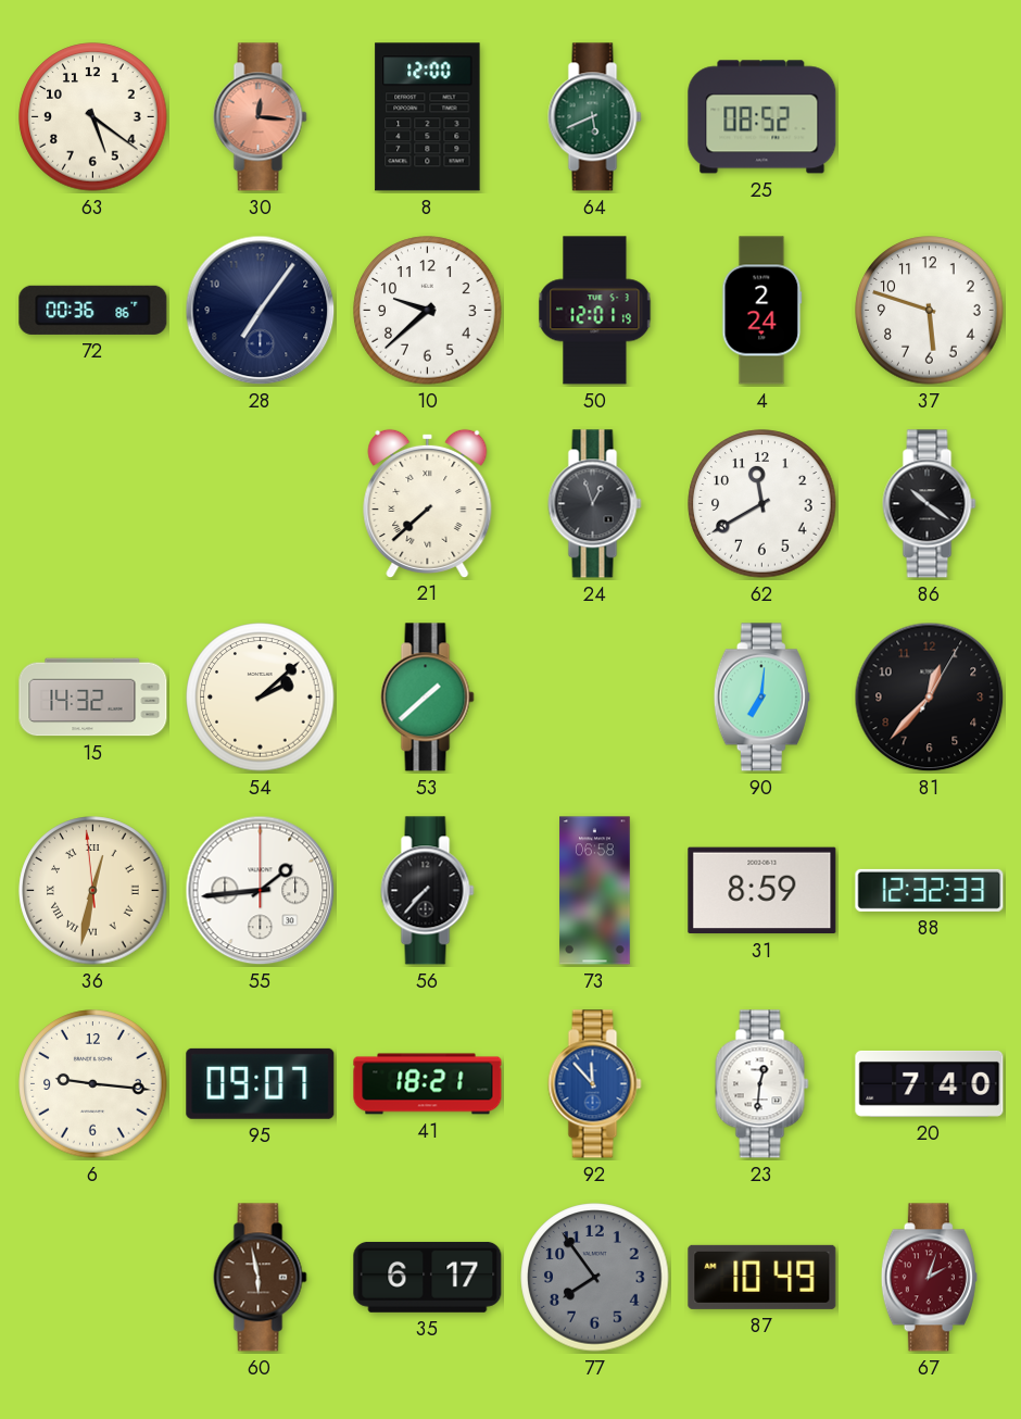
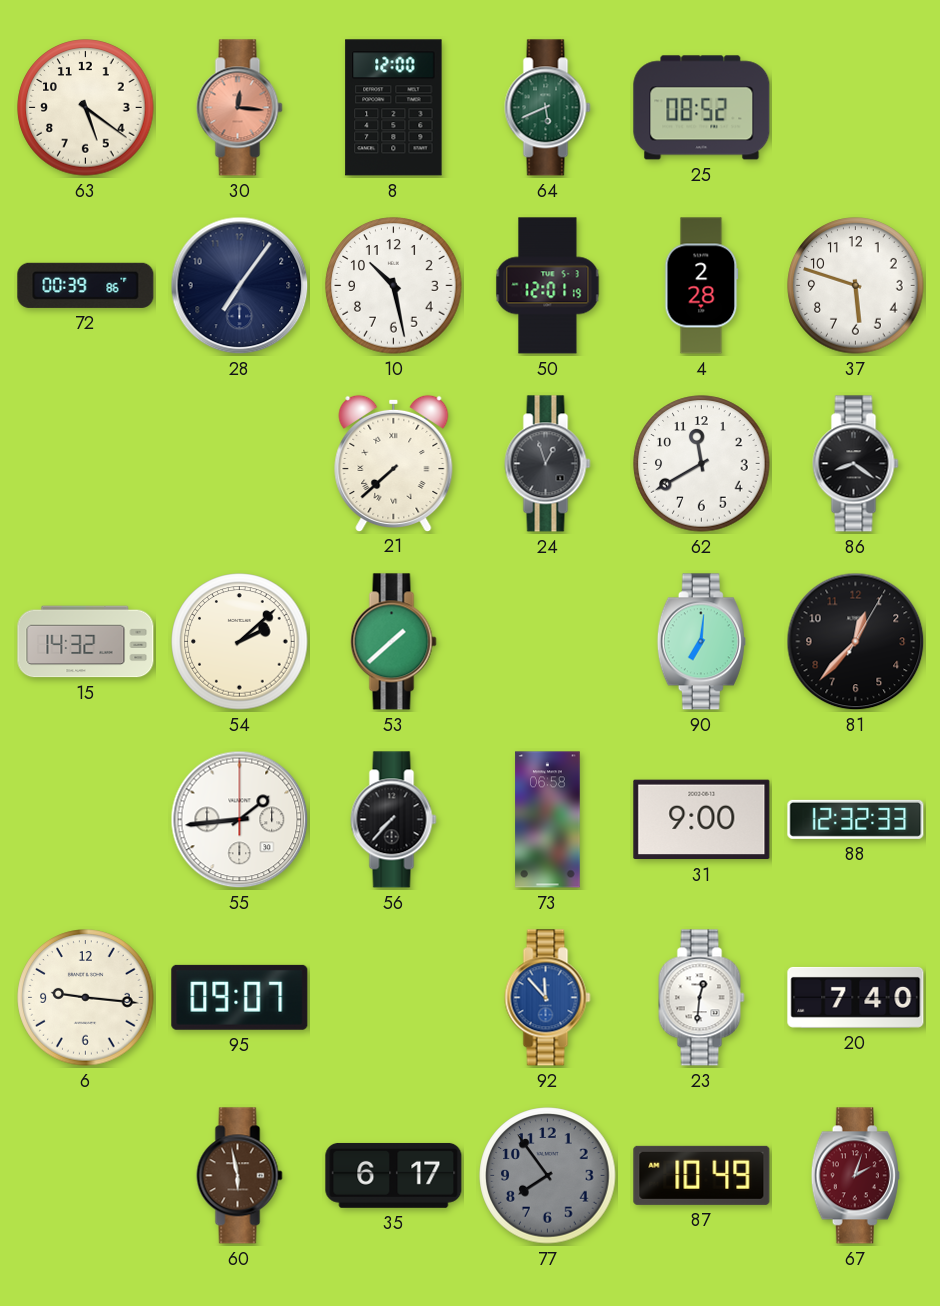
72: 00:36 -> 00:39
10: 9:38 -> 10:28
4: 2:24 -> 2:28
86: 10:21 -> 8:21
36: 12:31 -> none
31: 8:59 -> 9:00
41: 18:21 -> none
